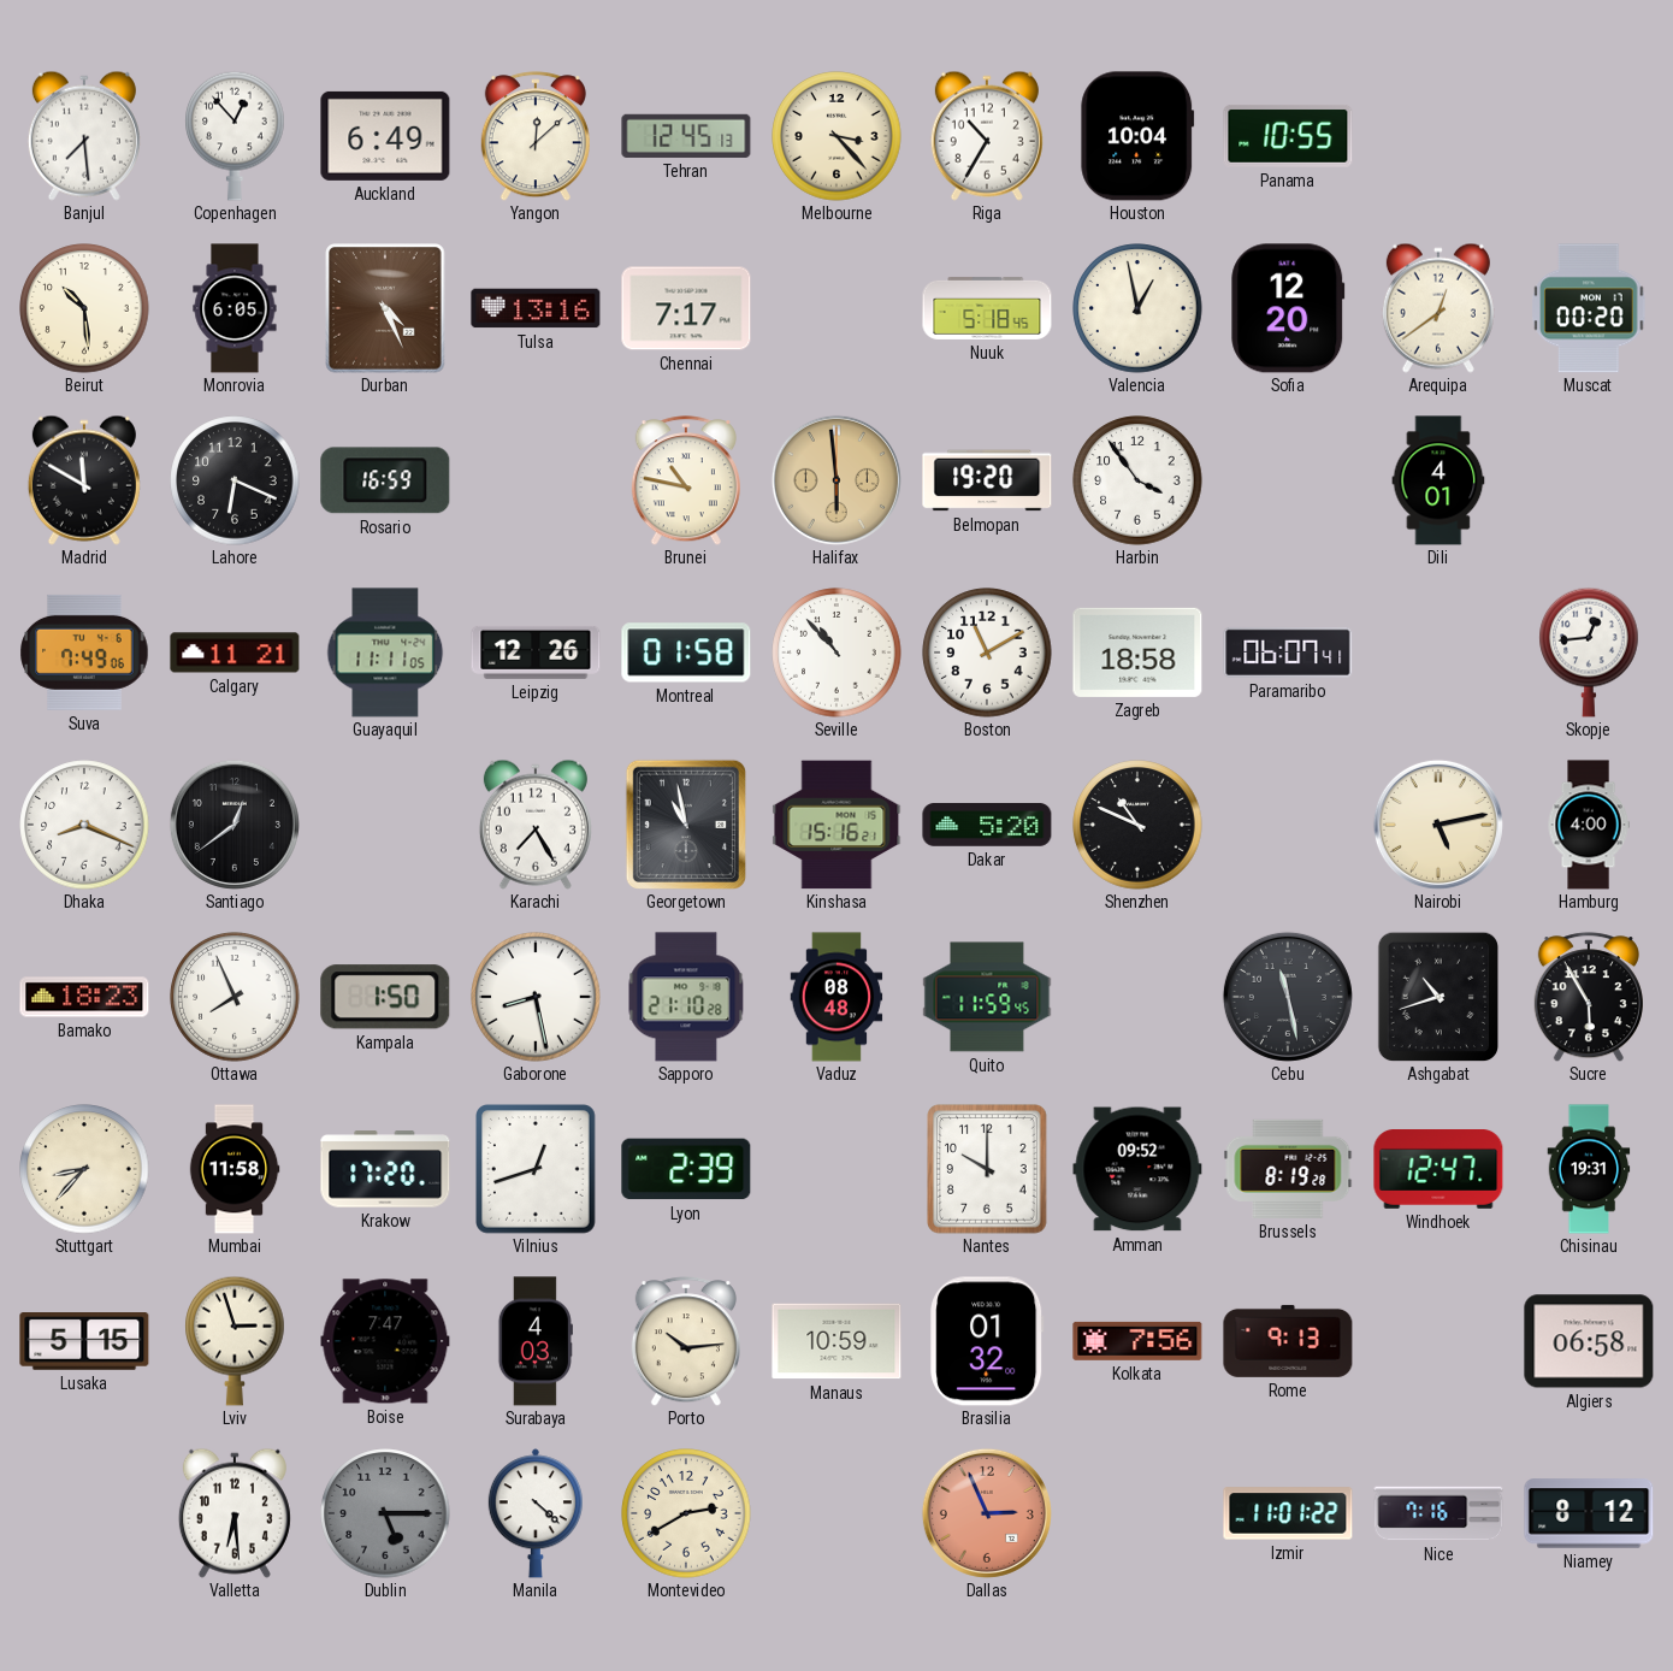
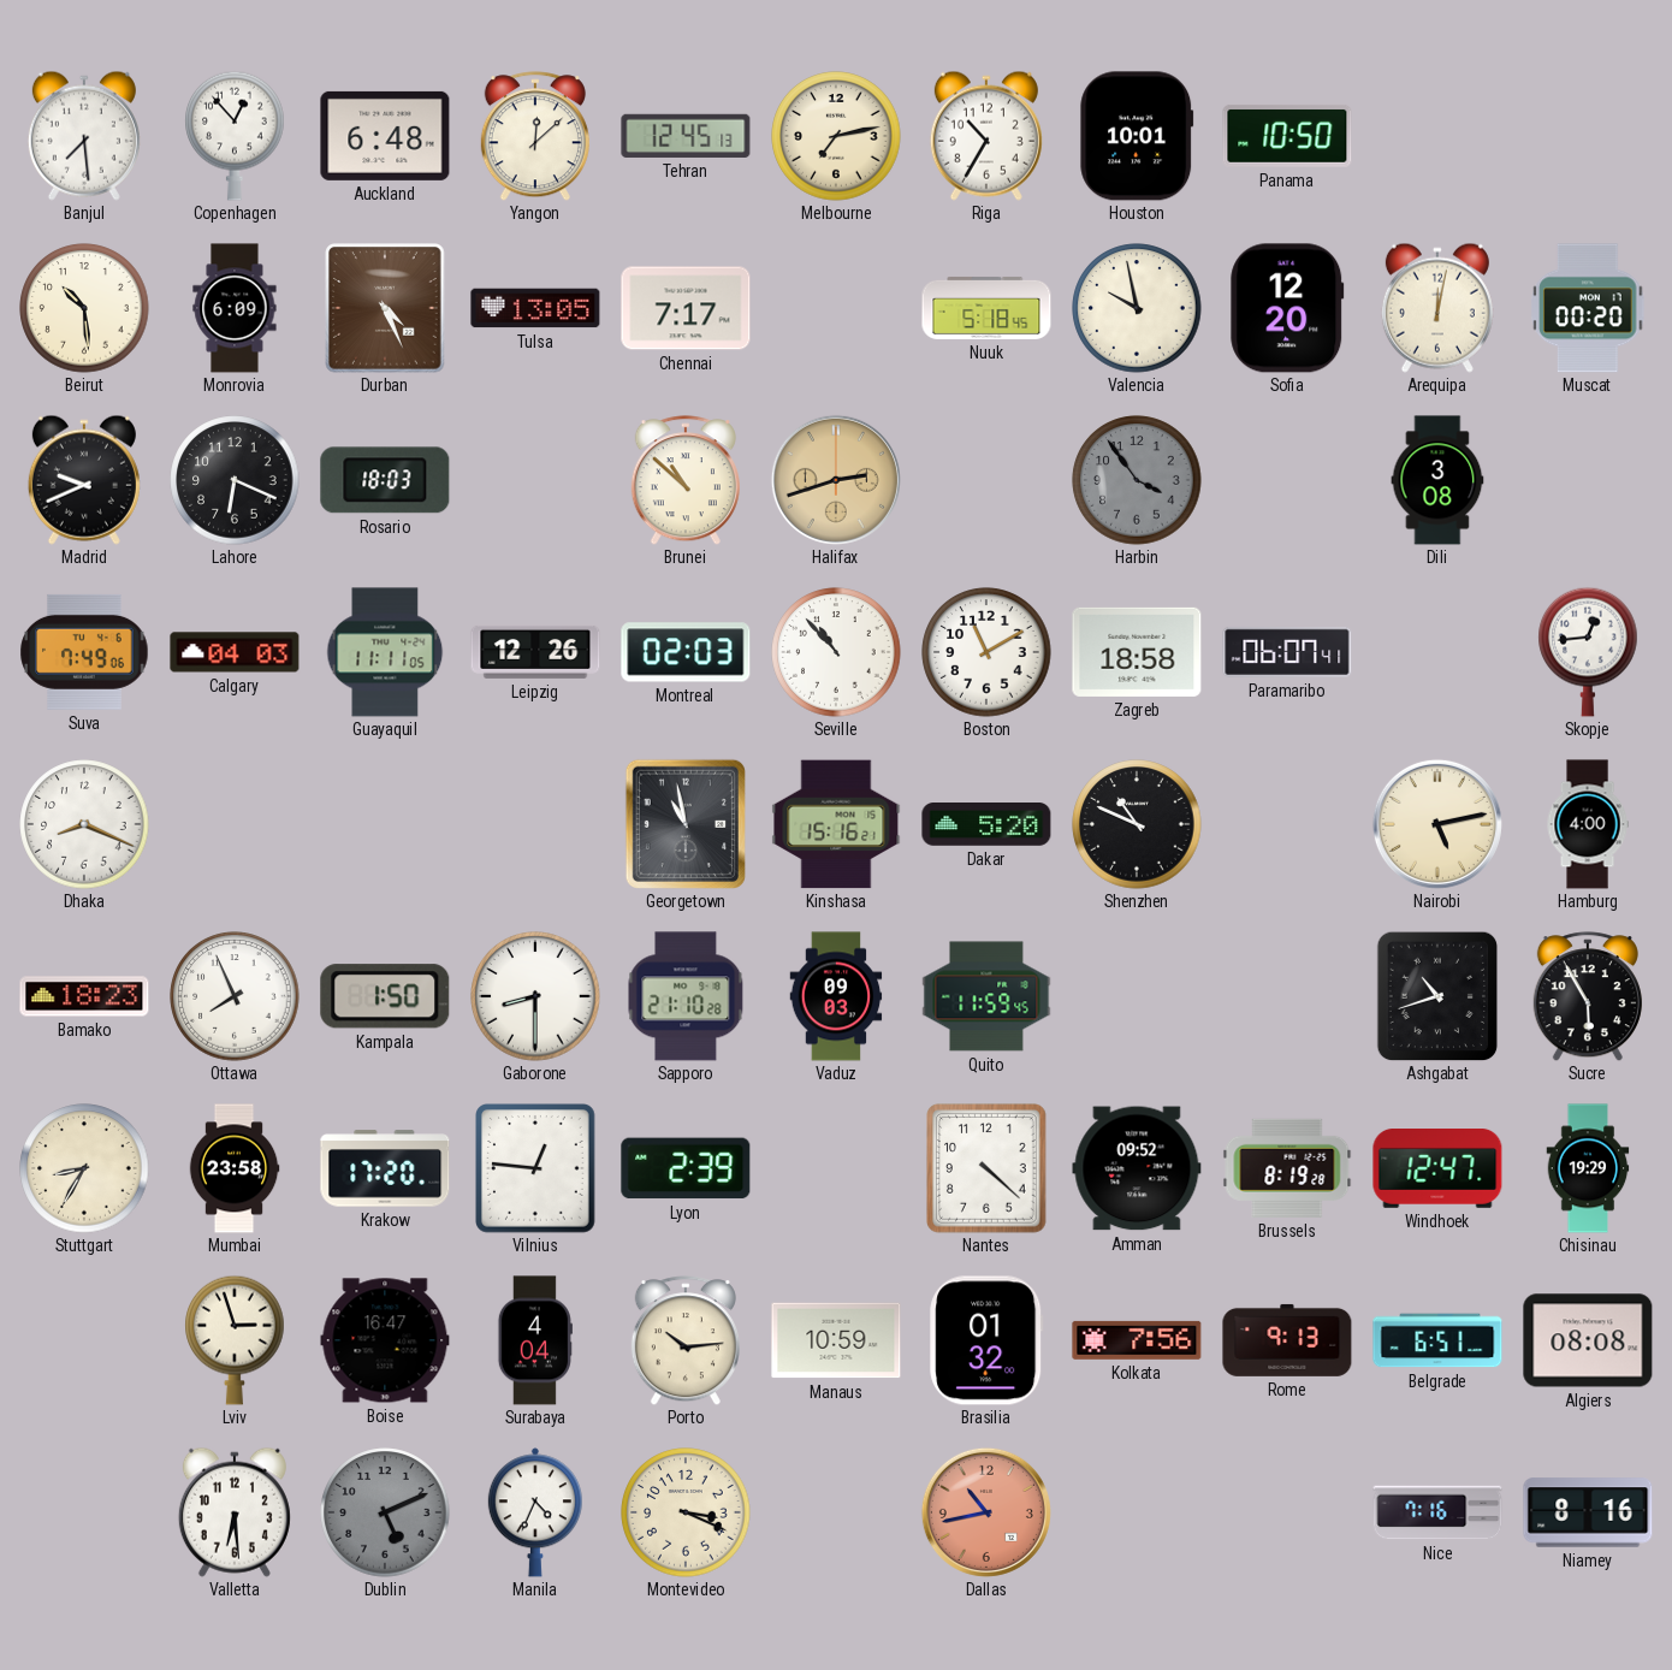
Auckland: 6:49 -> 6:48
Melbourne: 3:23 -> 7:13
Houston: 10:04 -> 10:01
Panama: 10:55 -> 10:50
Monrovia: 6:05 -> 6:09
Tulsa: 13:16 -> 13:05
Valencia: 12:58 -> 9:58
Arequipa: 12:39 -> 12:02
Madrid: 11:50 -> 9:41
Rosario: 16:59 -> 18:03
Brunei: 10:47 -> 10:52
Halifax: 5:59 -> 2:42
Belmopan: 19:20 -> none
Harbin dial: white -> grey
Dili: 4:01 -> 3:08
Calgary: 11:21 -> 04:03
Montreal: 01:58 -> 02:03
Santiago: 12:39 -> none
Karachi: 7:25 -> none
Gaborone: 8:28 -> 8:30
Vaduz: 08:48 -> 09:03
Cebu: 11:28 -> none
Stuttgart: 8:37 -> 8:35
Mumbai: 11:58 -> 23:58
Vilnius: 12:42 -> 12:46
Nantes: 10:00 -> 4:22
Chisinau: 19:31 -> 19:29
Lusaka: 5:15 -> none
Boise: 7:47 -> 16:47
Surabaya: 4:03 -> 4:04
Belgrade: none -> 6:51
Algiers: 06:58 -> 08:08
Dublin: 5:15 -> 5:11
Manila: 4:22 -> 4:34
Montevideo: 2:40 -> 3:19
Dallas: 2:56 -> 10:43
Izmir: 11:01 -> none
Niamey: 8:12 -> 8:16
